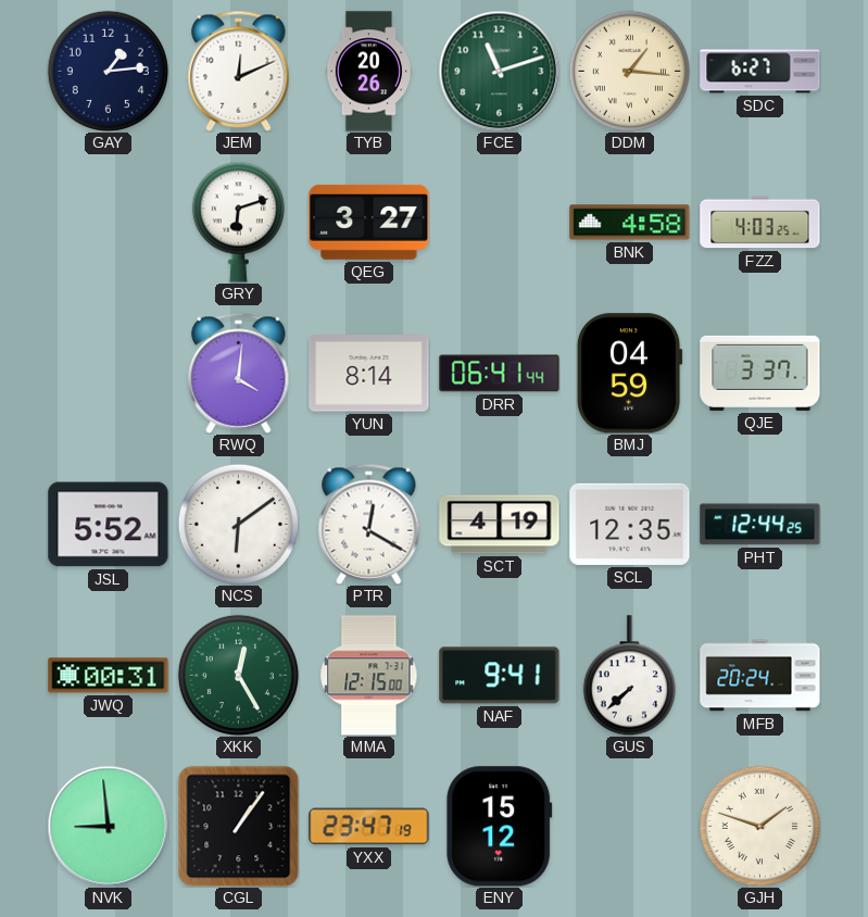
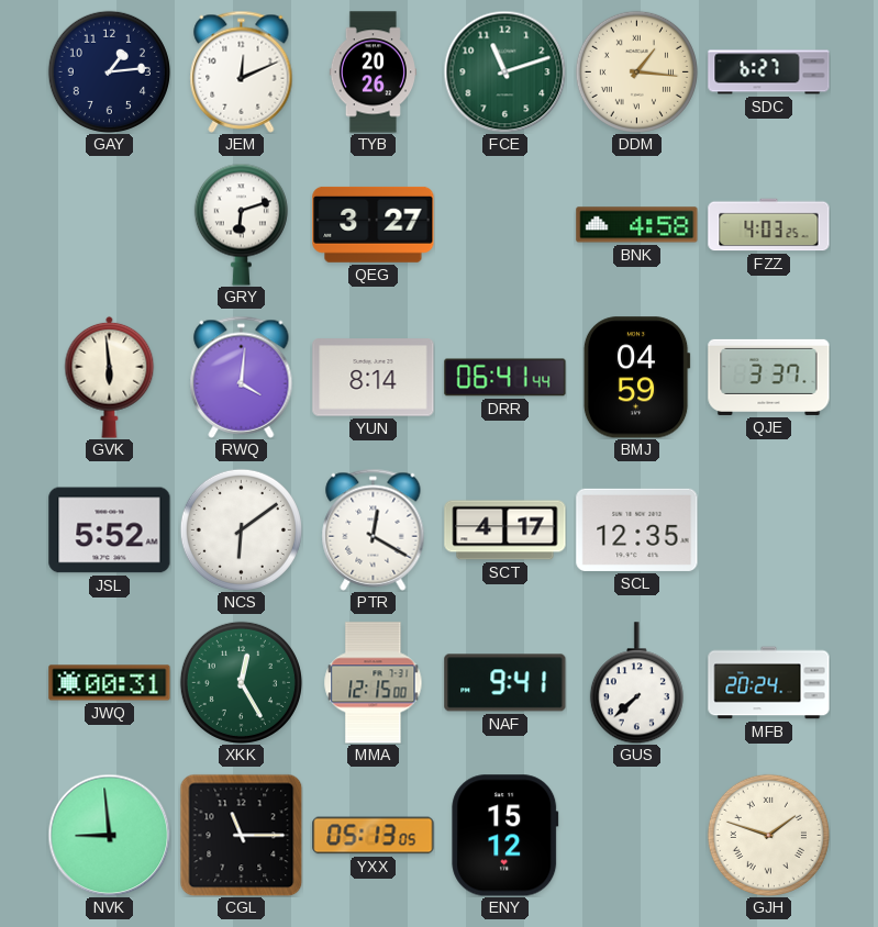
GVK: none -> 5:59
SCT: 4:19 -> 4:17
PHT: 12:44 -> none
CGL: 1:06 -> 11:15
YXX: 23:47 -> 05:13
